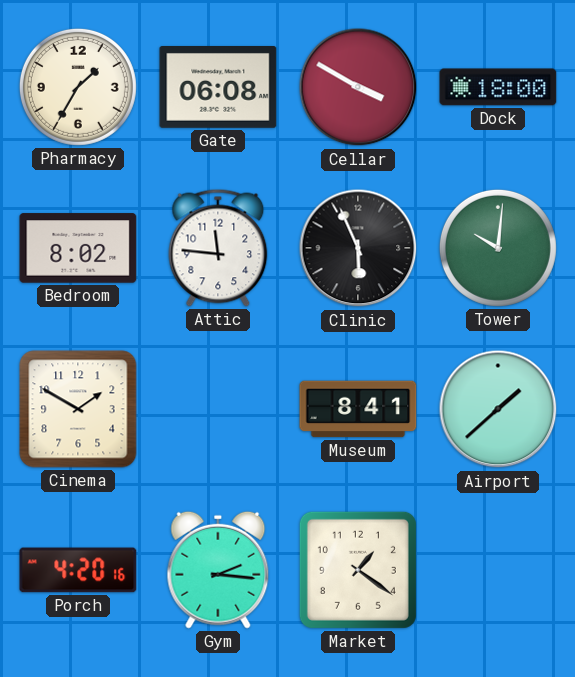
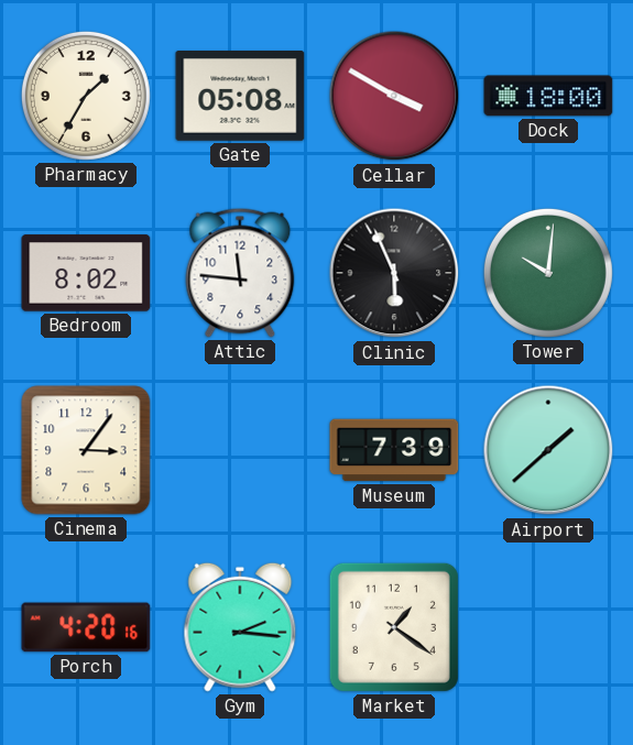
Gate: 06:08 -> 05:08
Cinema: 1:50 -> 3:06
Museum: 8:41 -> 7:39
